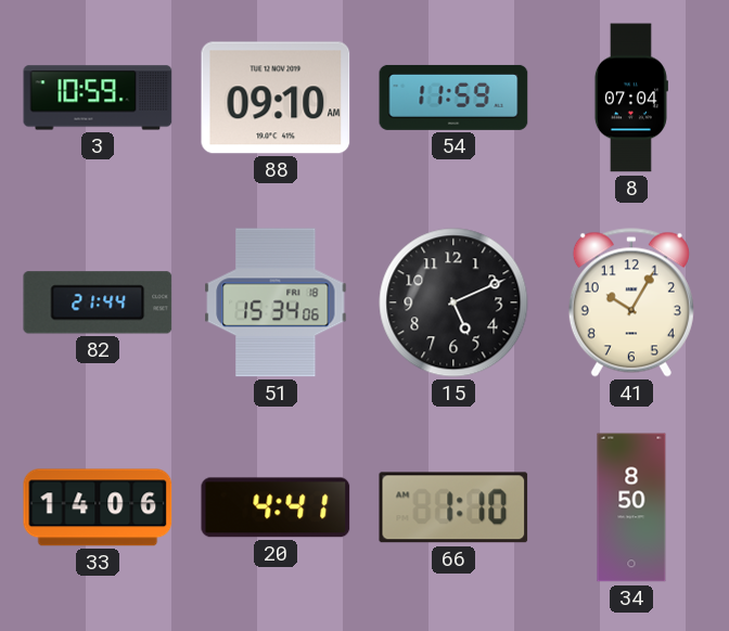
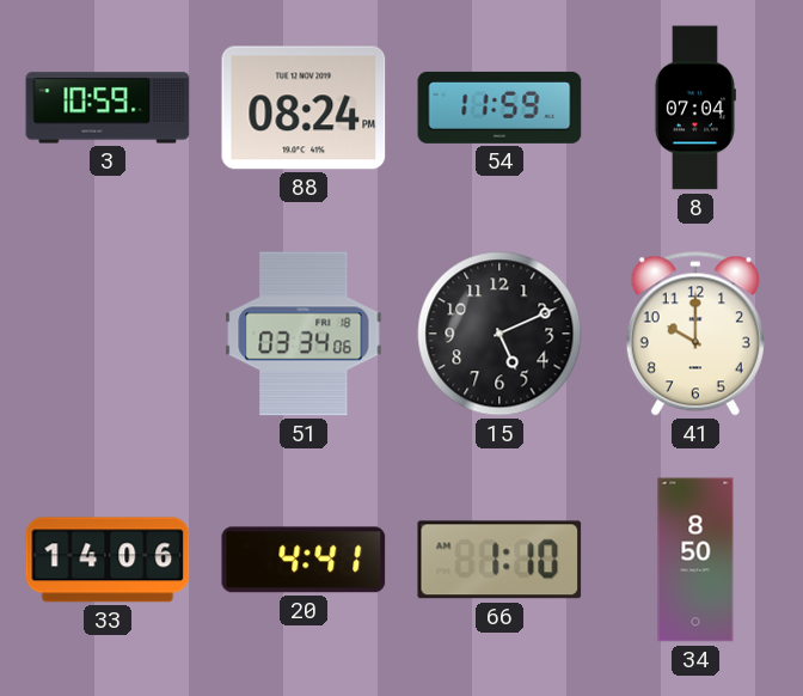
88: 09:10 -> 08:24
82: 21:44 -> none
51: 15:34 -> 03:34
41: 10:05 -> 10:00
